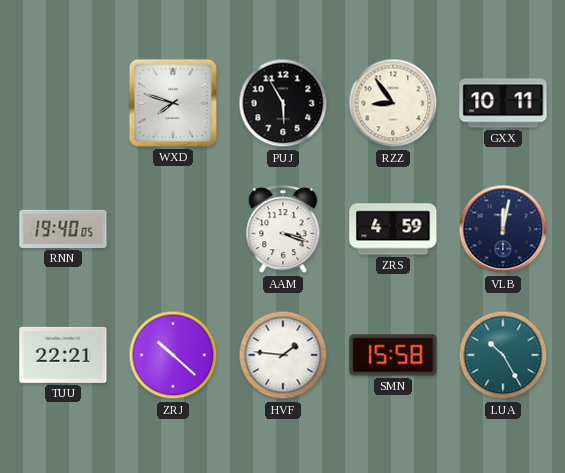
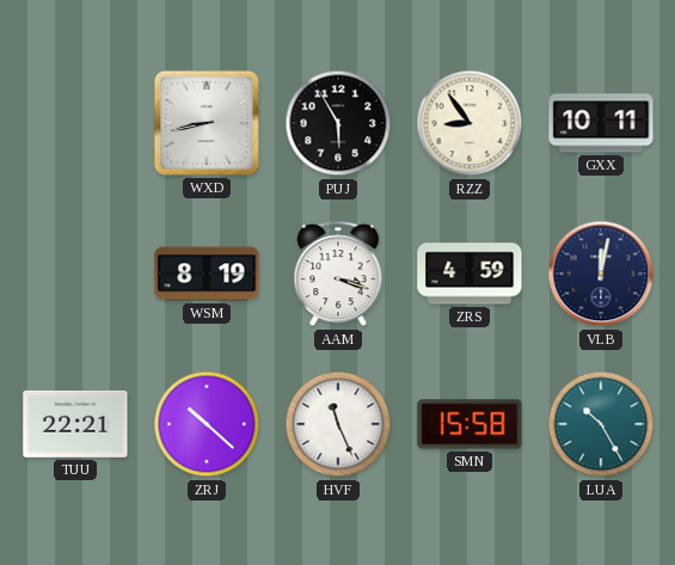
WXD: 7:48 -> 8:43
RNN: 19:40 -> none
WSM: none -> 8:19
HVF: 1:46 -> 11:26
